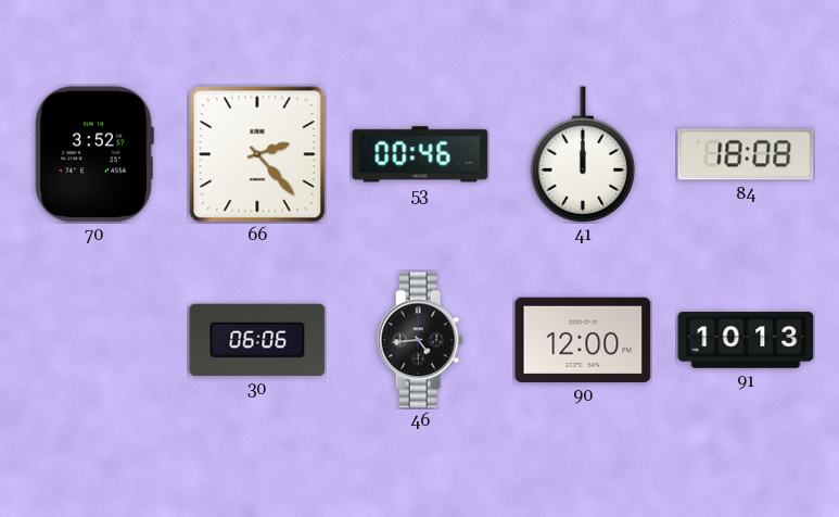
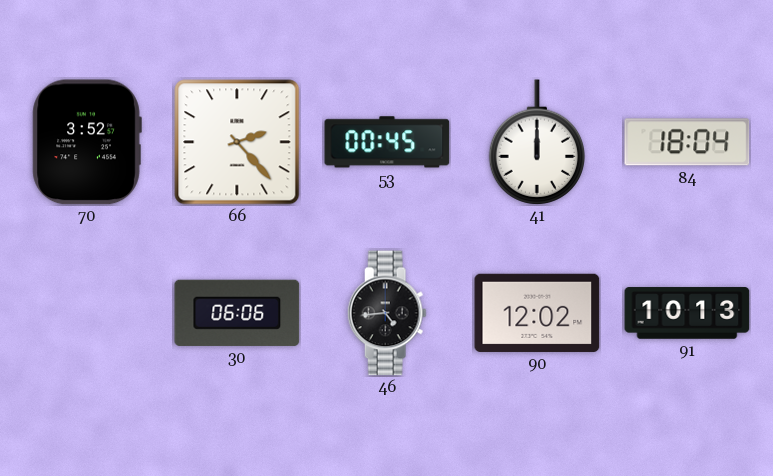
53: 00:46 -> 00:45
84: 18:08 -> 18:04
90: 12:00 -> 12:02
